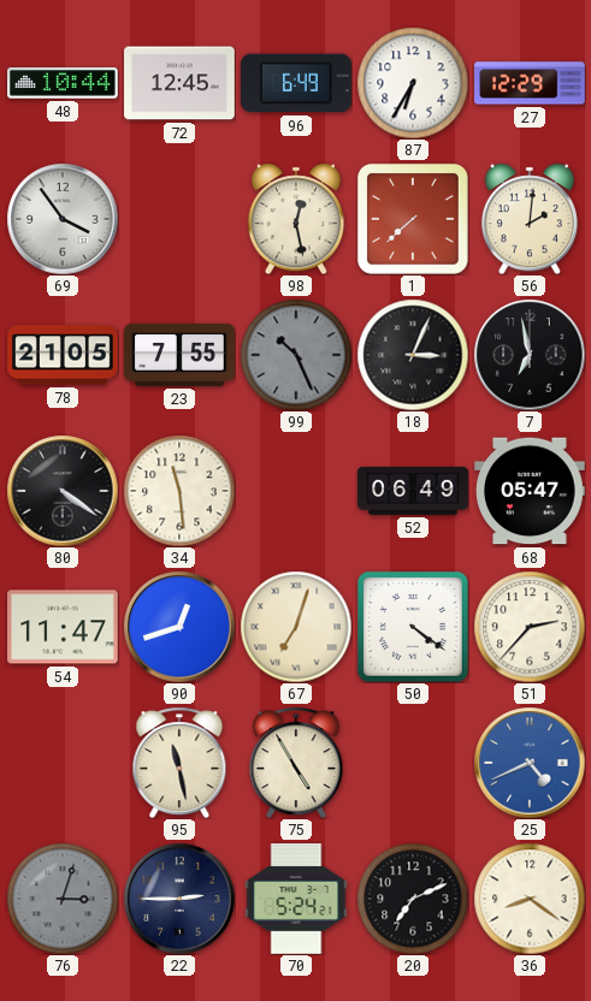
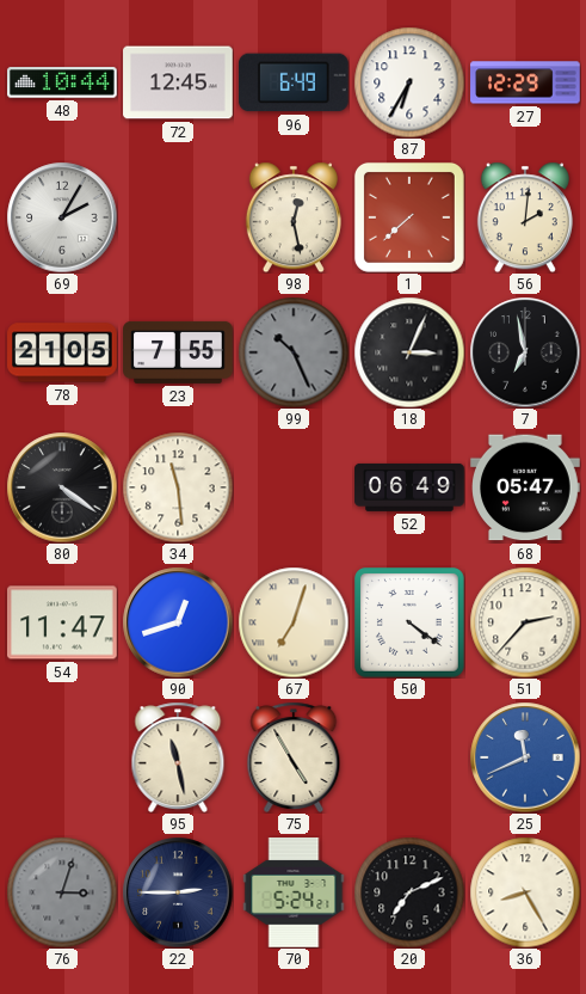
69: 3:54 -> 2:05
25: 4:41 -> 11:41
36: 8:21 -> 8:25
